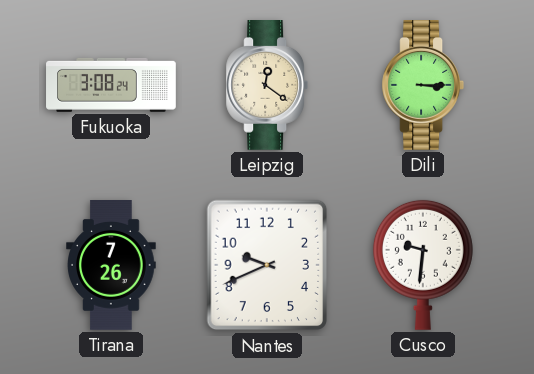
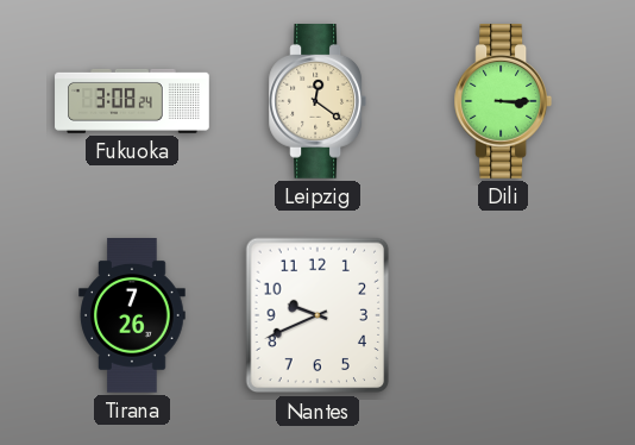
Cusco: 9:31 -> none
